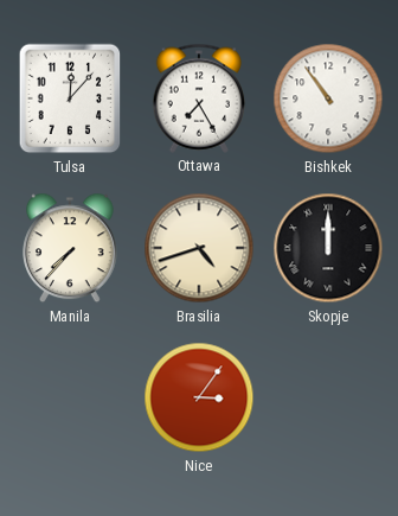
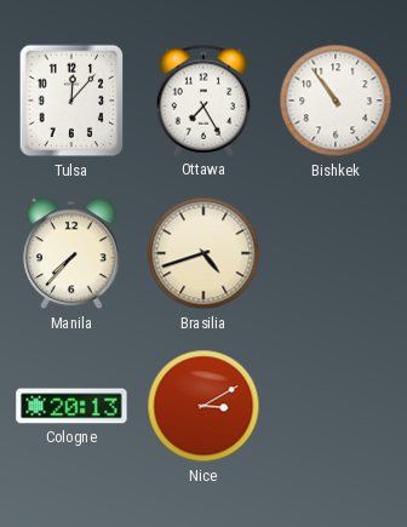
Skopje: 12:00 -> none
Cologne: none -> 20:13
Nice: 3:06 -> 3:10
